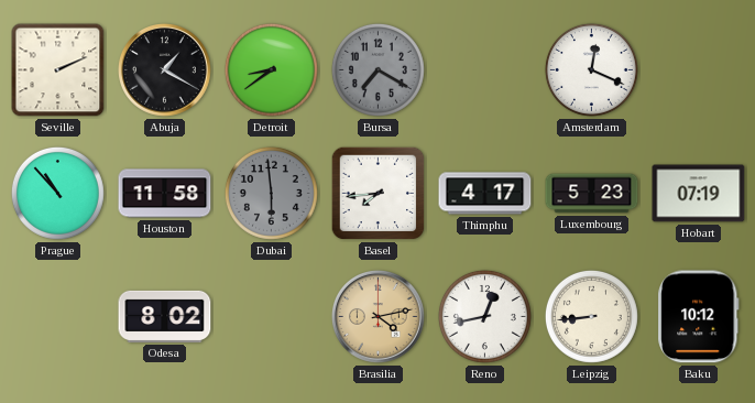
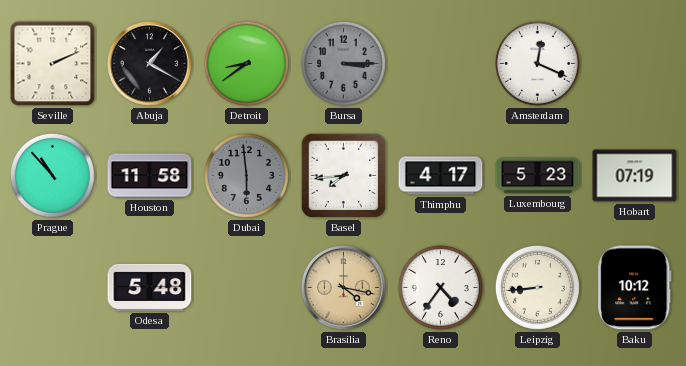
Bursa: 7:20 -> 3:15
Odesa: 8:02 -> 5:48
Brasilia: 4:13 -> 4:17
Reno: 12:43 -> 4:36
